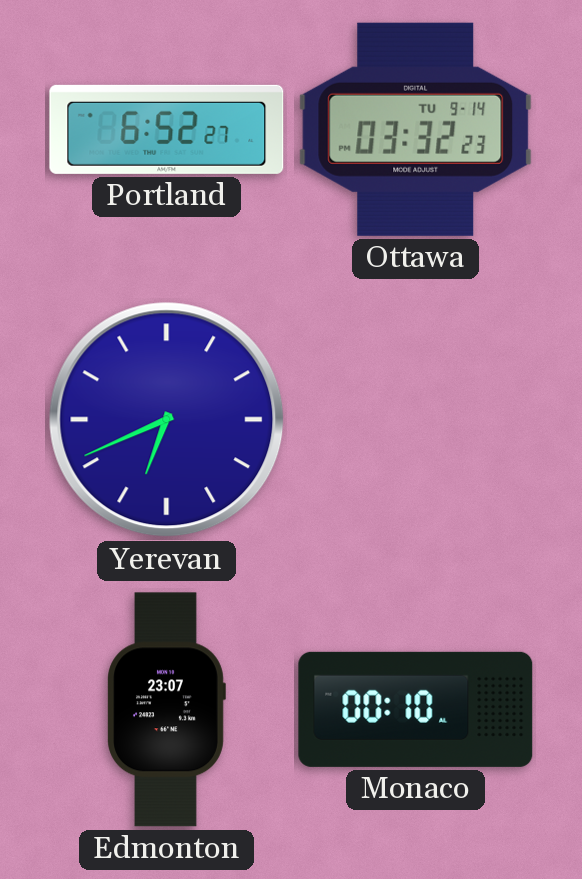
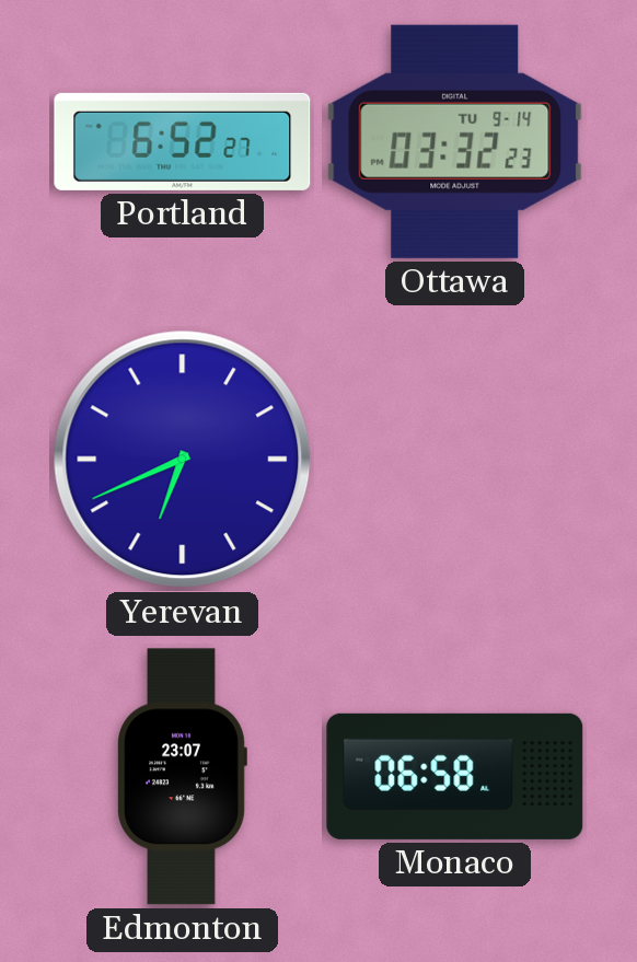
Monaco: 00:10 -> 06:58
